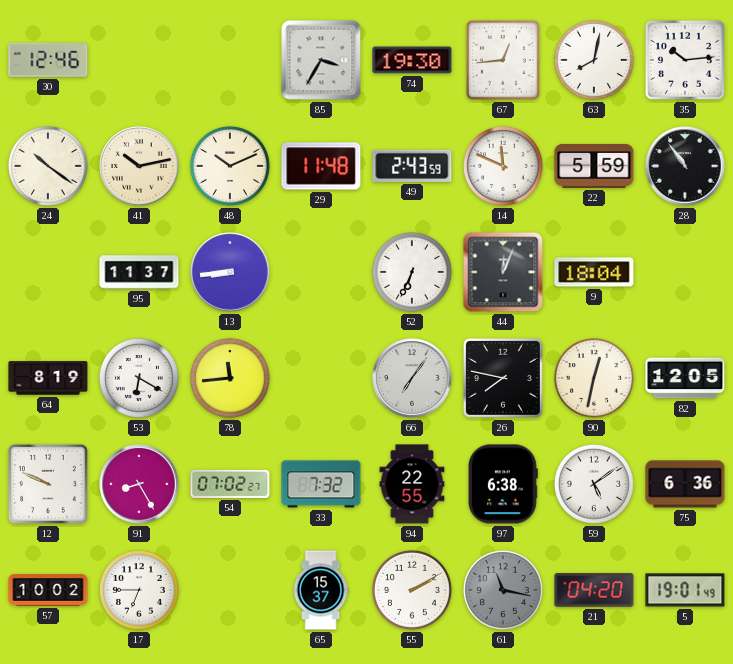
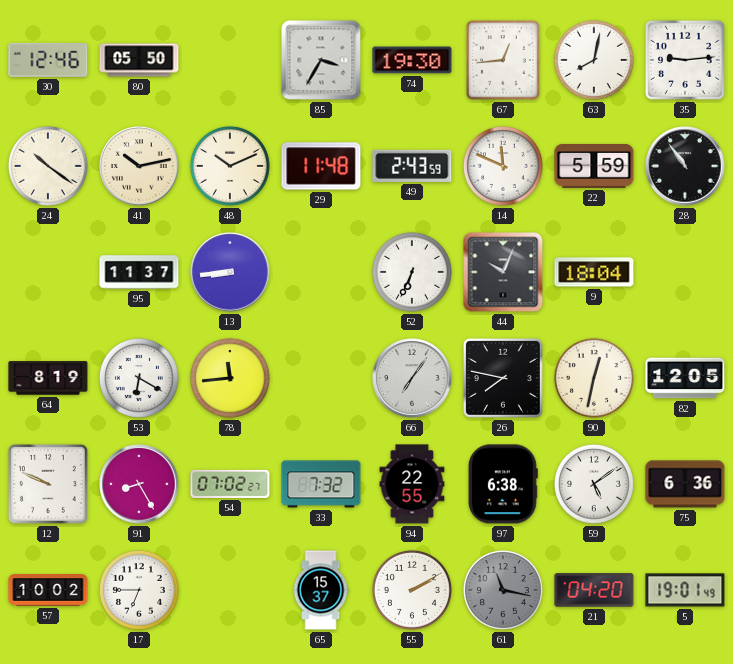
80: none -> 05:50
35: 10:14 -> 9:14
44: 12:04 -> 10:04
